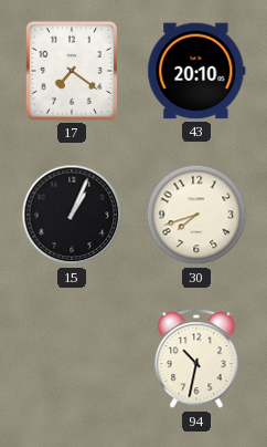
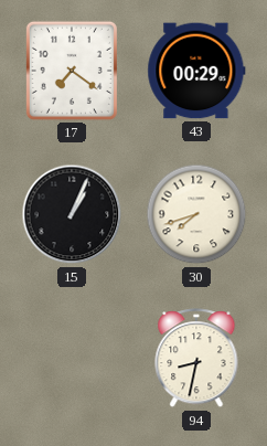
43: 20:10 -> 00:29
94: 10:32 -> 8:32
